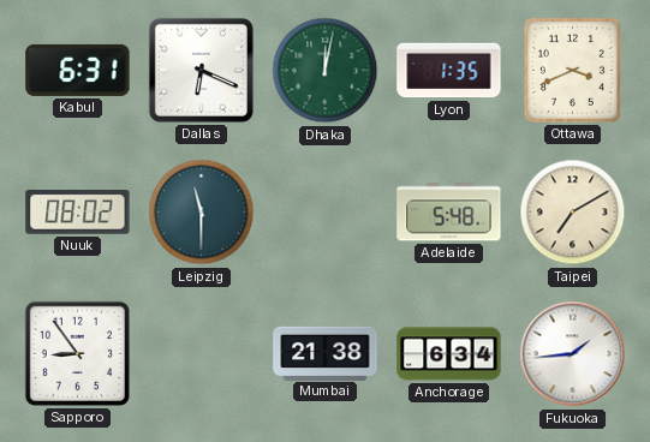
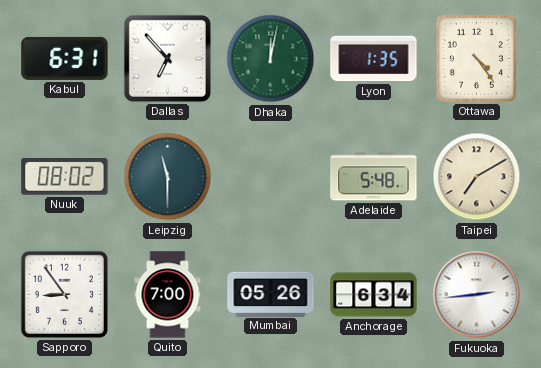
Dallas: 6:19 -> 6:53
Ottawa: 3:41 -> 4:24
Quito: none -> 7:00
Mumbai: 21:38 -> 05:26
Fukuoka: 1:44 -> 2:44
